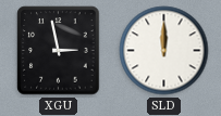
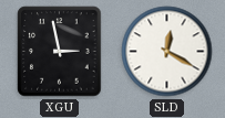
SLD: 12:00 -> 12:20
